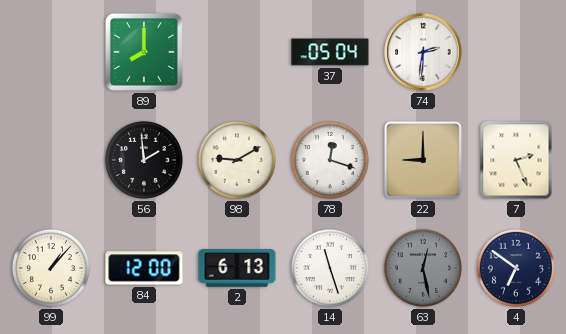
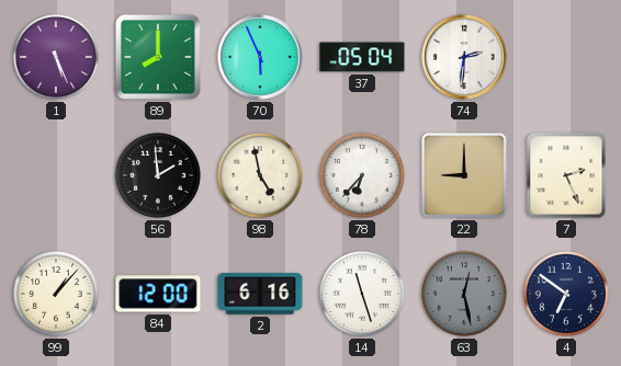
1: none -> 5:26
70: none -> 5:56
98: 9:10 -> 4:58
78: 12:18 -> 6:37
2: 6:13 -> 6:16
